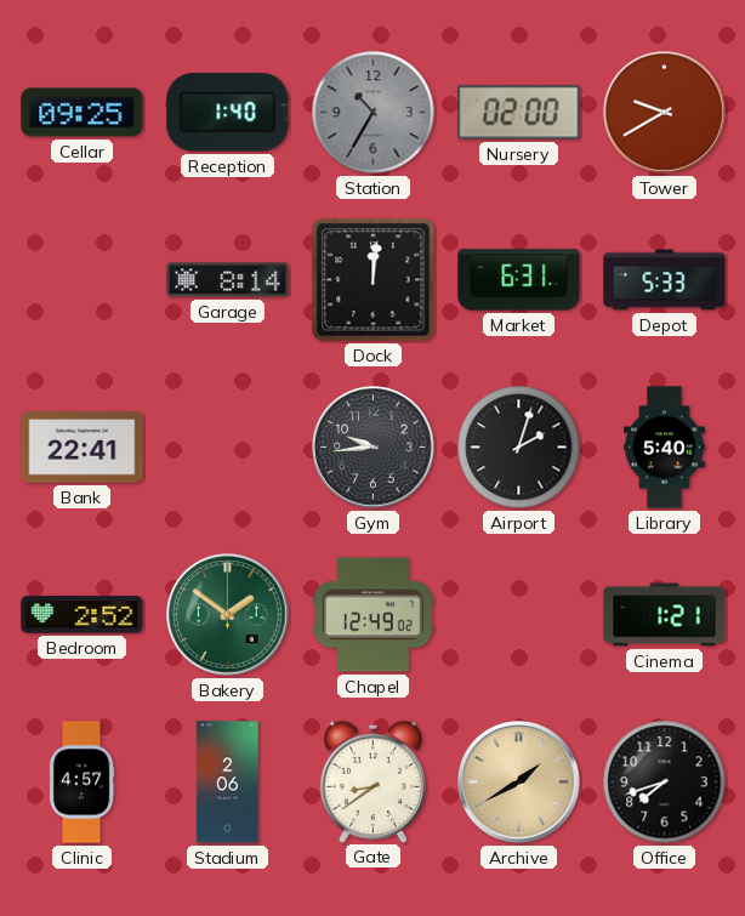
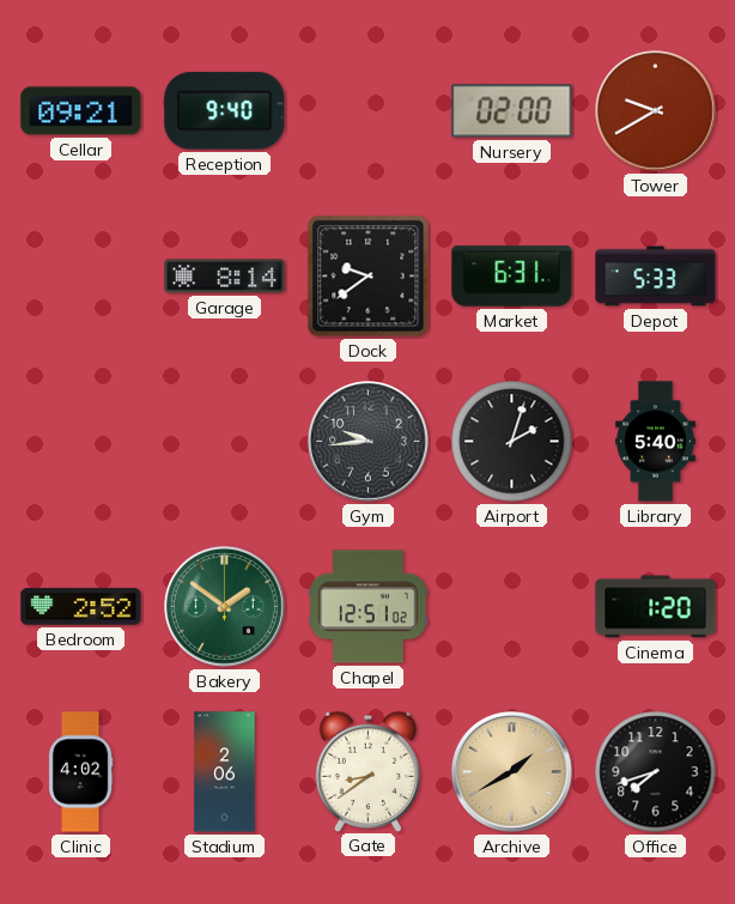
Cellar: 09:25 -> 09:21
Reception: 1:40 -> 9:40
Station: 10:35 -> none
Dock: 12:01 -> 9:39
Bank: 22:41 -> none
Chapel: 12:49 -> 12:51
Cinema: 1:21 -> 1:20
Clinic: 4:57 -> 4:02
